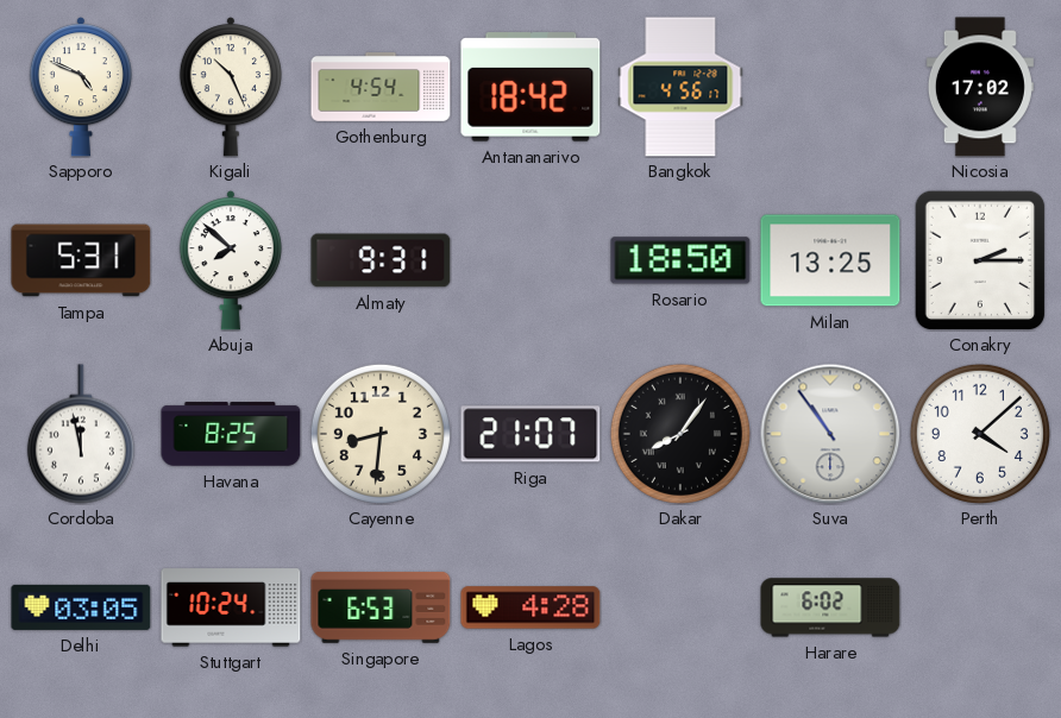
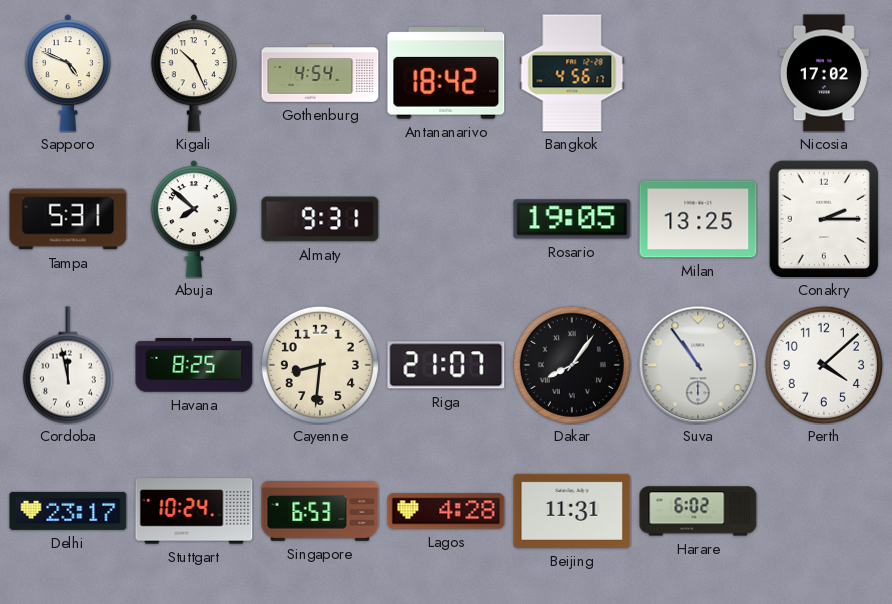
Rosario: 18:50 -> 19:05
Delhi: 03:05 -> 23:17
Beijing: none -> 11:31
